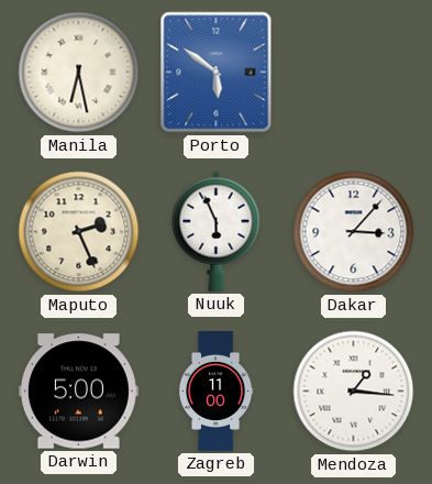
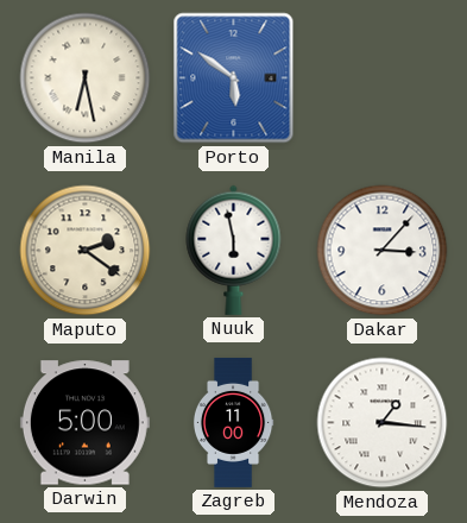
Maputo: 2:26 -> 2:21
Nuuk: 5:56 -> 5:58
